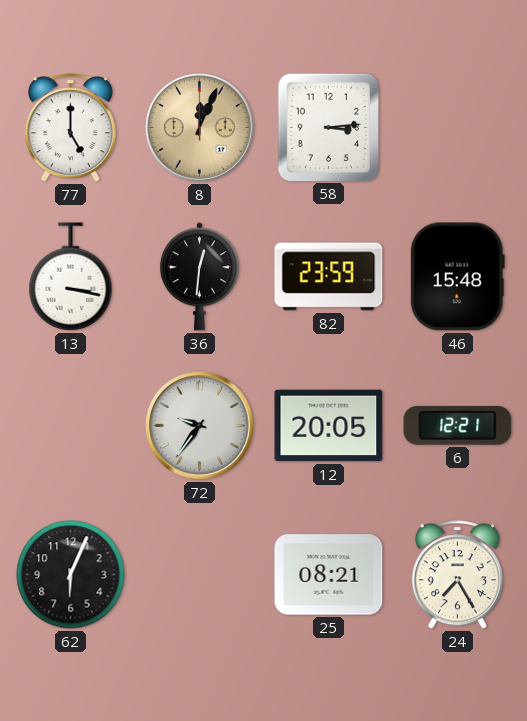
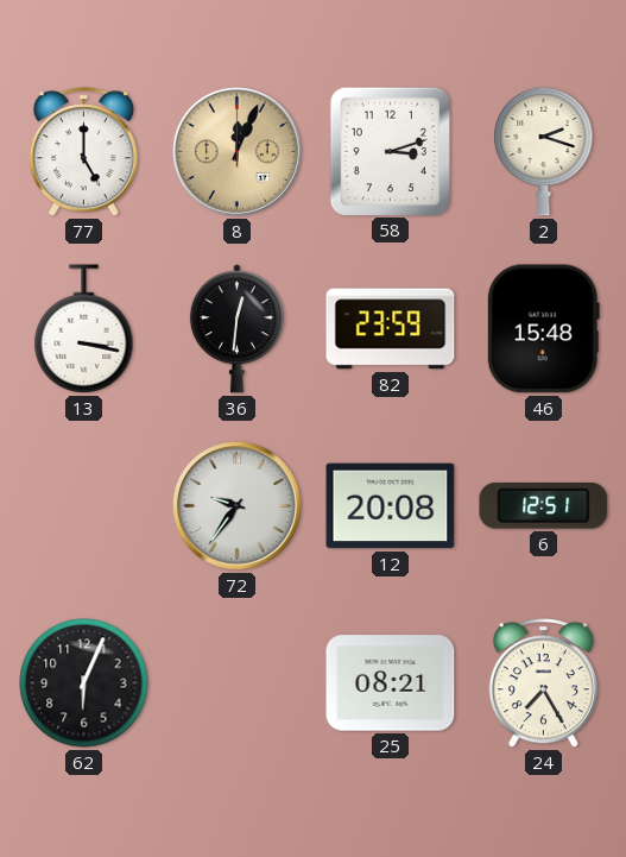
58: 3:14 -> 3:12
2: none -> 2:18
12: 20:05 -> 20:08
6: 12:21 -> 12:51
